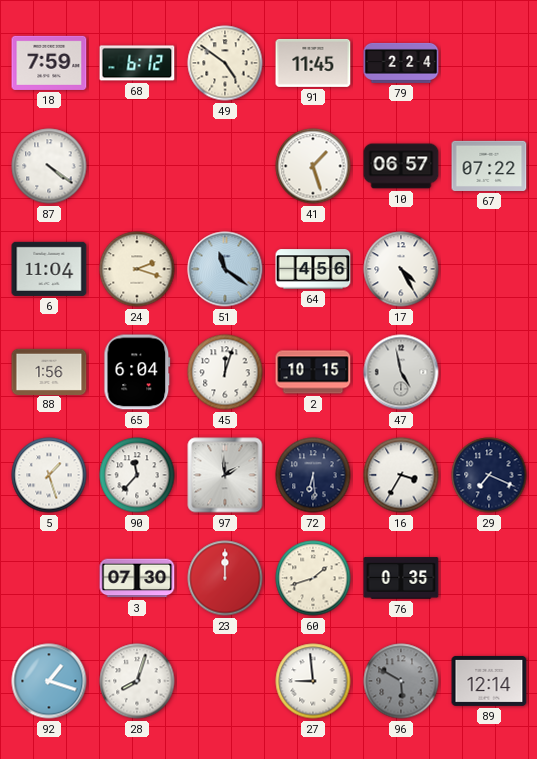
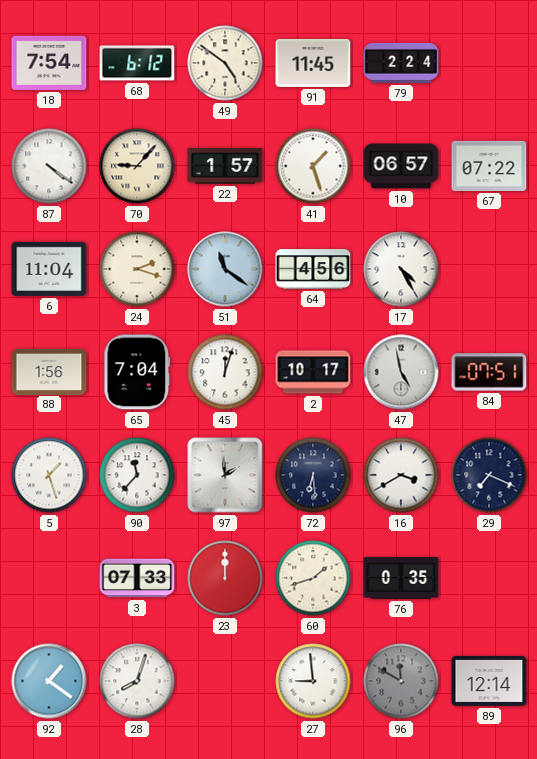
18: 7:59 -> 7:54
70: none -> 9:07
22: none -> 1:57
65: 6:04 -> 7:04
2: 10:15 -> 10:17
84: none -> 07:51
16: 3:35 -> 3:40
3: 07:30 -> 07:33
92: 1:18 -> 1:21
96: 5:50 -> 11:50
